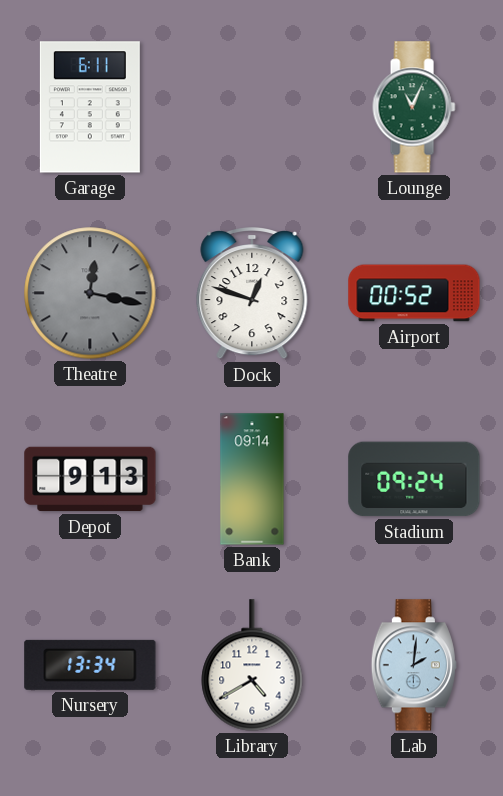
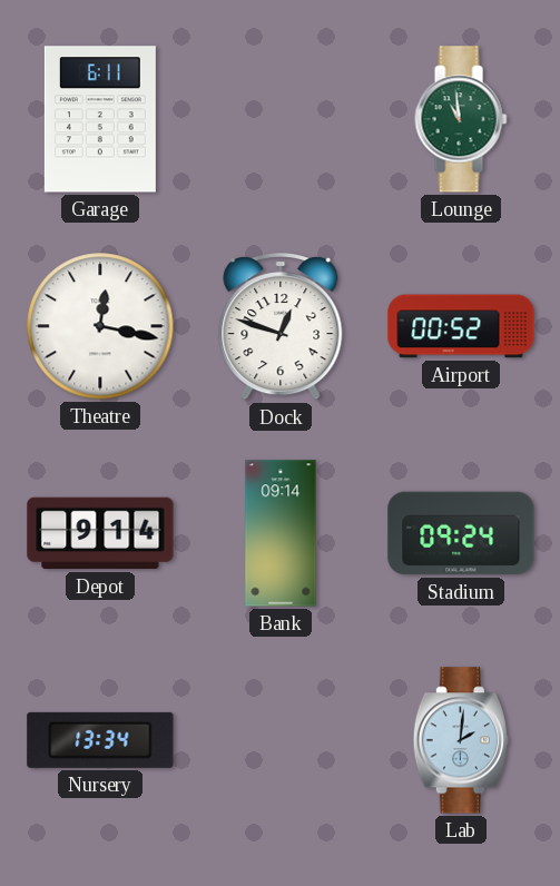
Lounge: 11:04 -> 10:59
Theatre dial: grey -> white
Depot: 9:13 -> 9:14
Library: 4:40 -> none
